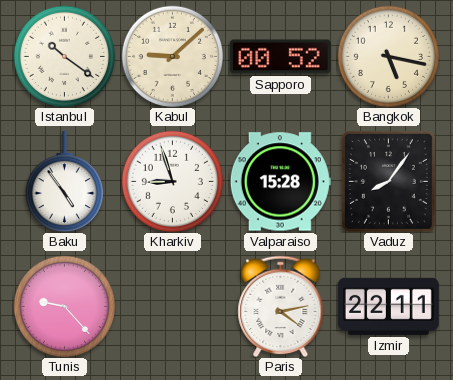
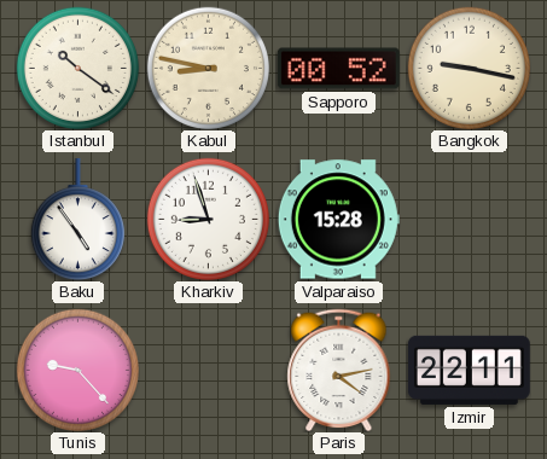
Kabul: 9:08 -> 8:47
Bangkok: 5:17 -> 9:17
Vaduz: 8:06 -> none
